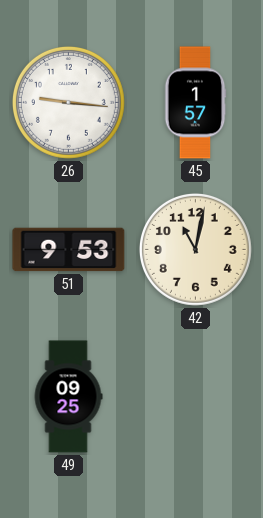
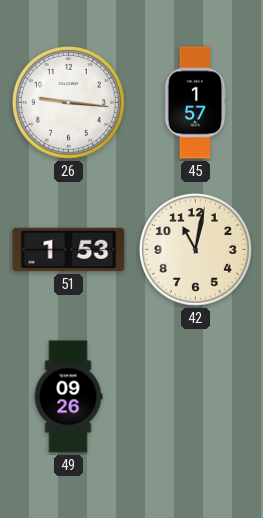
51: 9:53 -> 1:53
49: 09:25 -> 09:26
